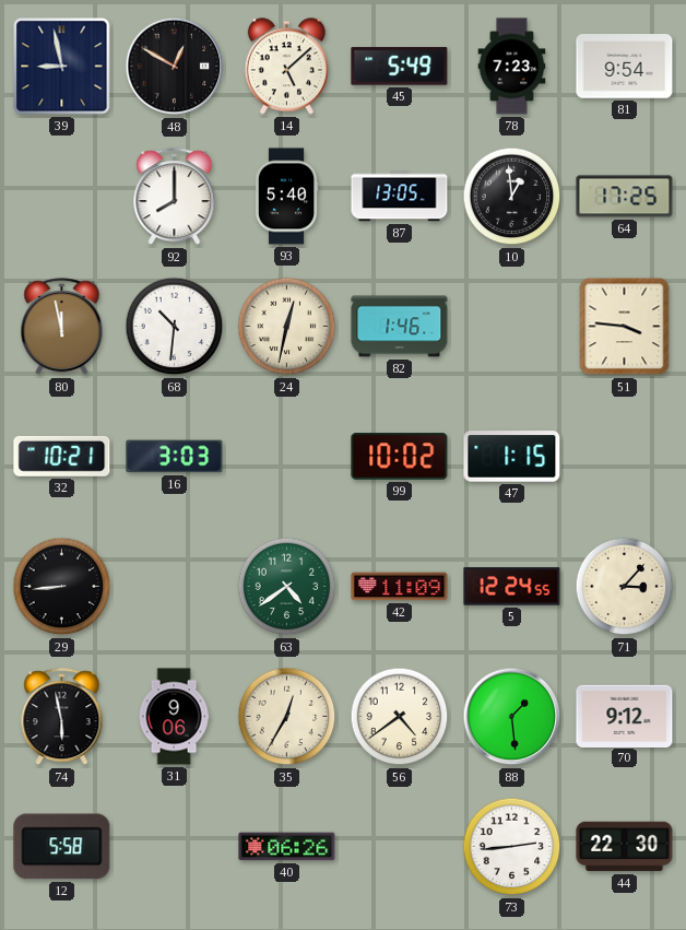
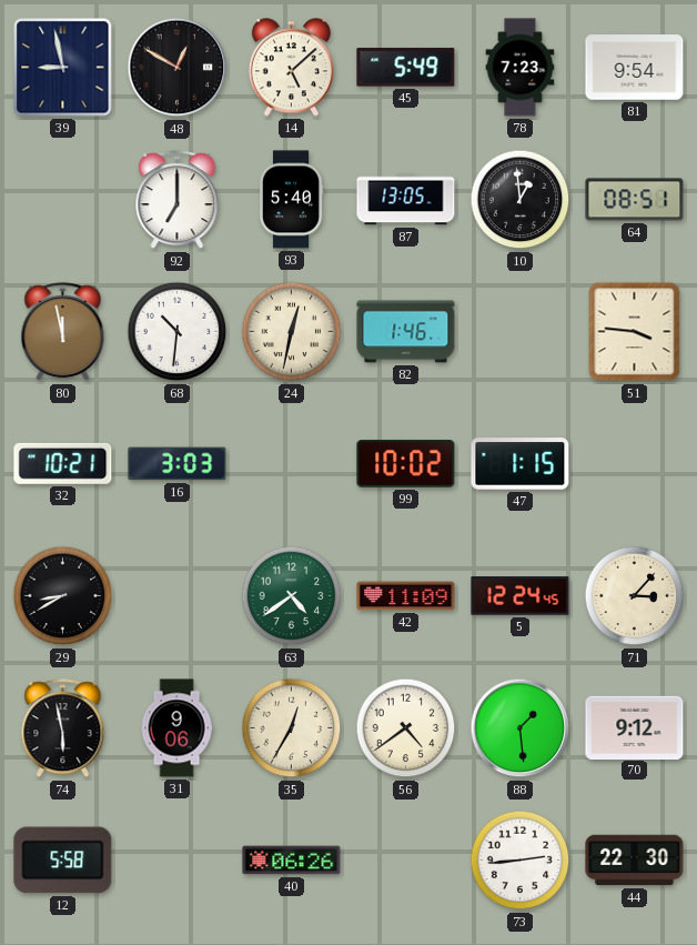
92: 8:00 -> 7:00
64: 17:25 -> 08:51
29: 8:44 -> 8:40
5: 12:24:55 -> 12:24:45
